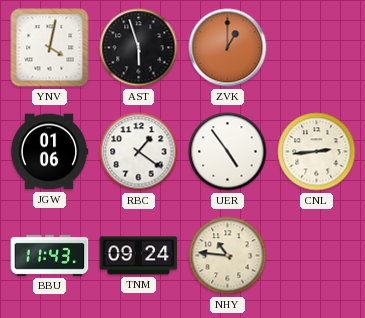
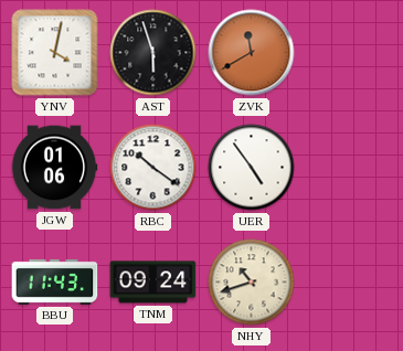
ZVK: 1:00 -> 11:40
RBC: 1:21 -> 10:21
CNL: 2:44 -> none
NHY: 10:46 -> 10:42
